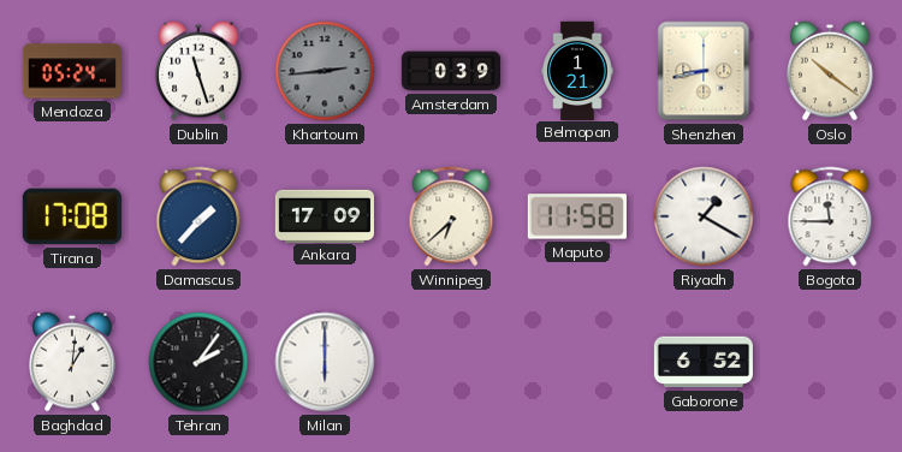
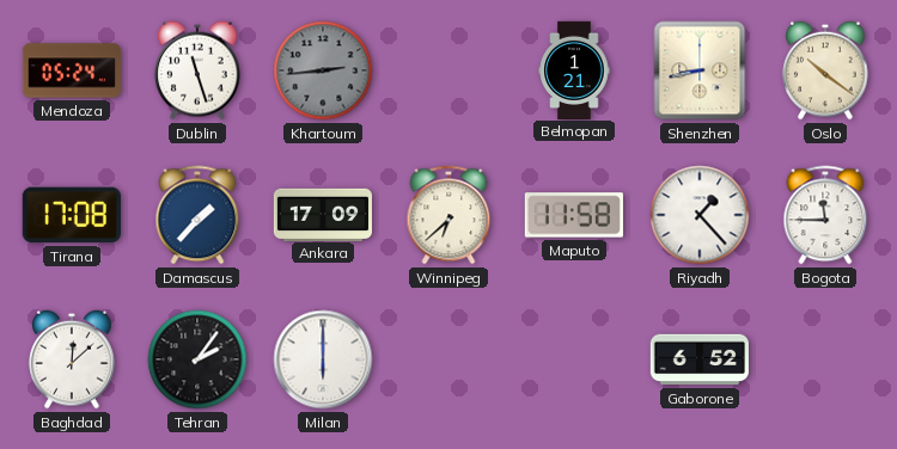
Amsterdam: 0:39 -> none
Riyadh: 1:20 -> 1:23
Baghdad: 1:01 -> 12:08
